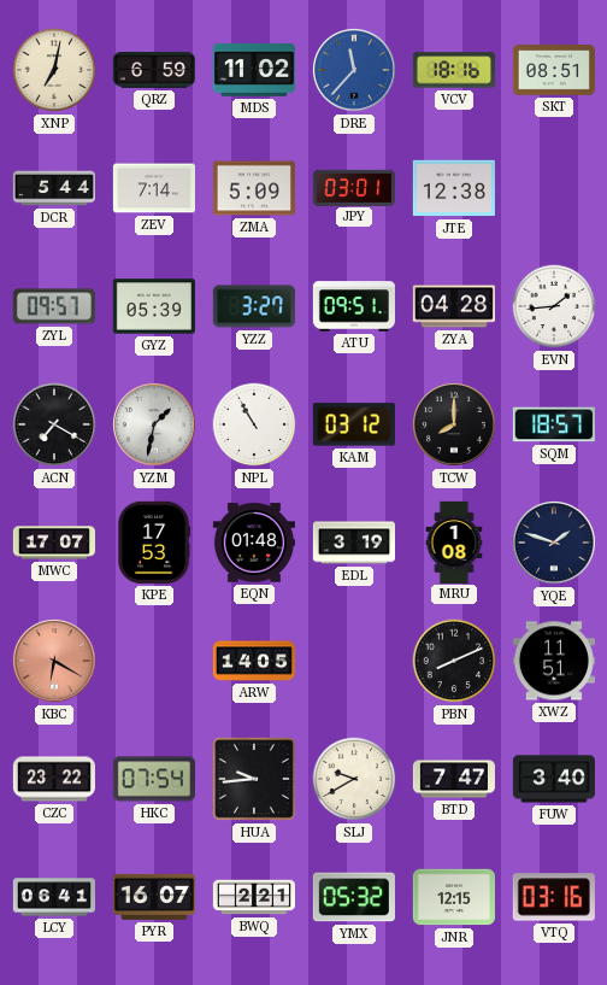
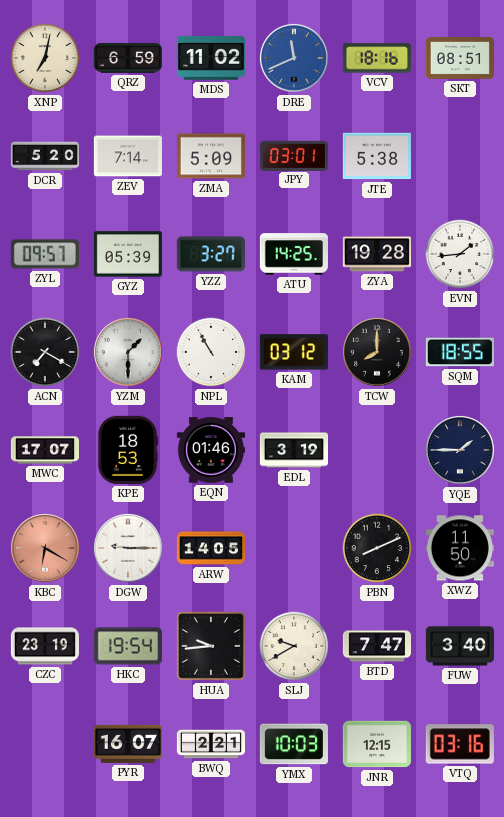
DRE: 11:37 -> 11:41
DCR: 5:44 -> 5:20
JTE: 12:38 -> 5:38
ATU: 09:51 -> 14:25
ZYA: 04:28 -> 19:28
YZM: 1:32 -> 1:30
SQM: 18:57 -> 18:55
KPE: 17:53 -> 18:53
EQN: 01:48 -> 01:46
MRU: 1:08 -> none
YQE: 1:48 -> 1:45
DGW: none -> 9:15
XWZ: 11:51 -> 11:50
CZC: 23:22 -> 23:19
HKC: 07:54 -> 19:54
LCY: 06:41 -> none
YMX: 05:32 -> 10:03
